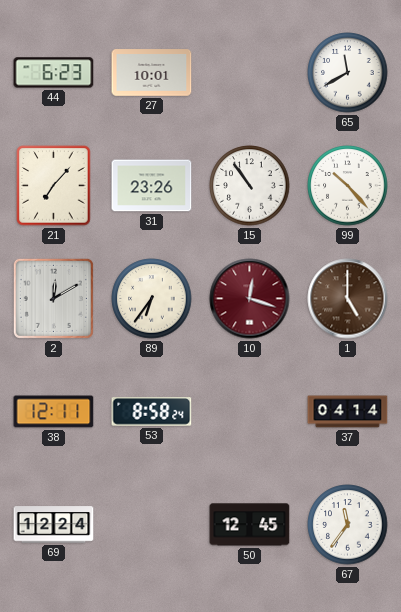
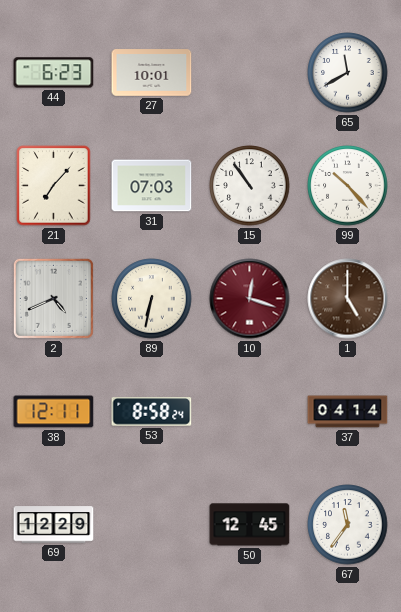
31: 23:26 -> 07:03
2: 12:10 -> 4:41
89: 6:36 -> 6:32
69: 12:24 -> 12:29
